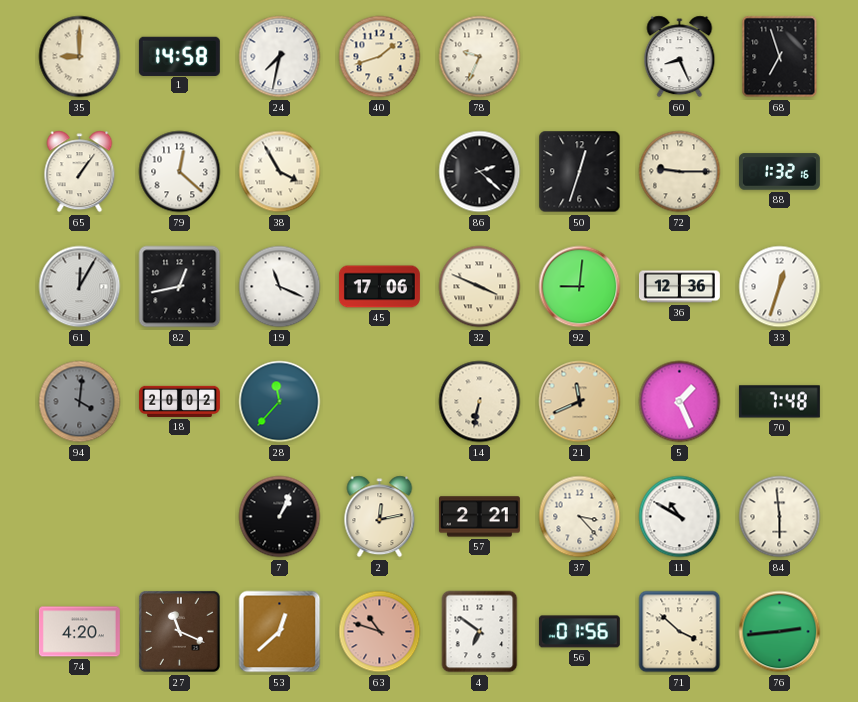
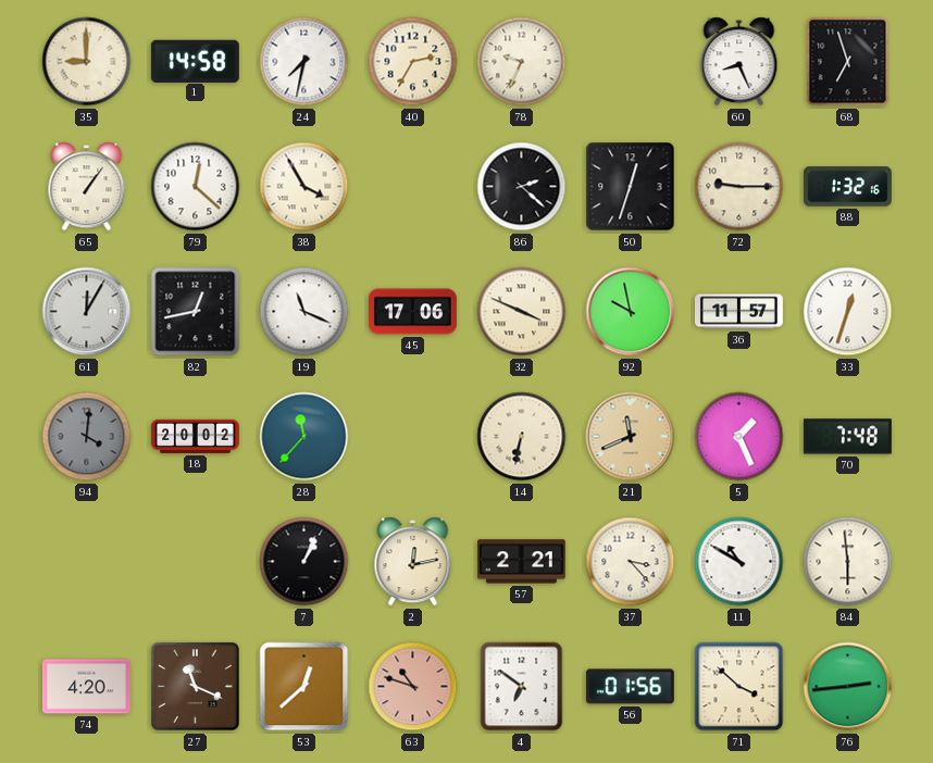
40: 1:42 -> 2:35
92: 9:01 -> 9:58
36: 12:36 -> 11:57
